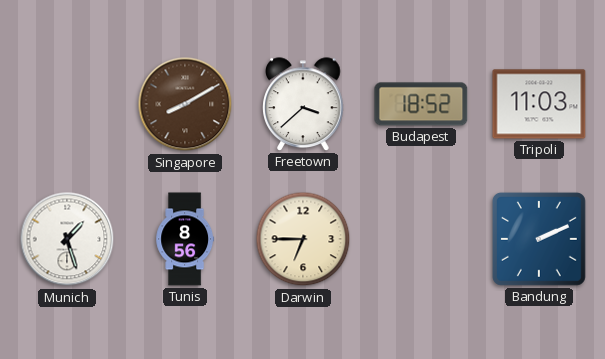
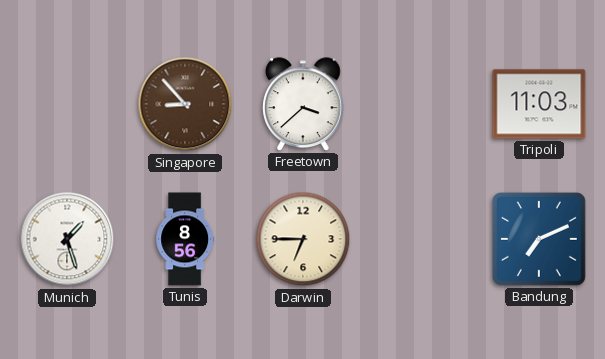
Singapore: 8:10 -> 8:53
Budapest: 18:52 -> none
Bandung: 2:11 -> 7:11
